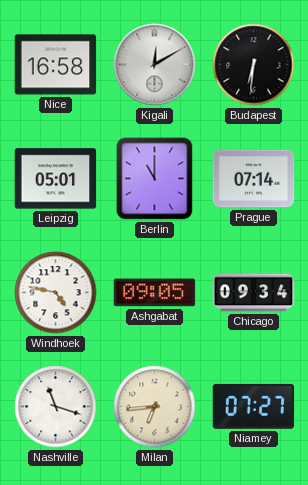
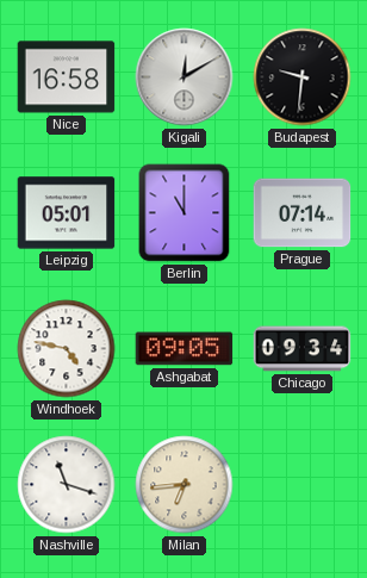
Budapest: 6:31 -> 9:31
Niamey: 07:27 -> none
